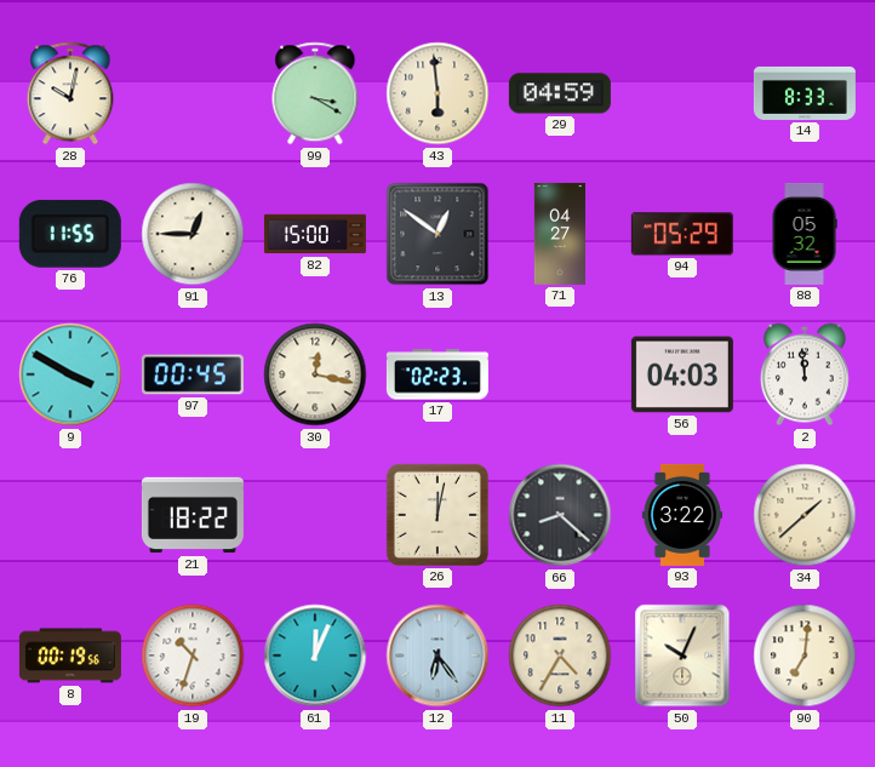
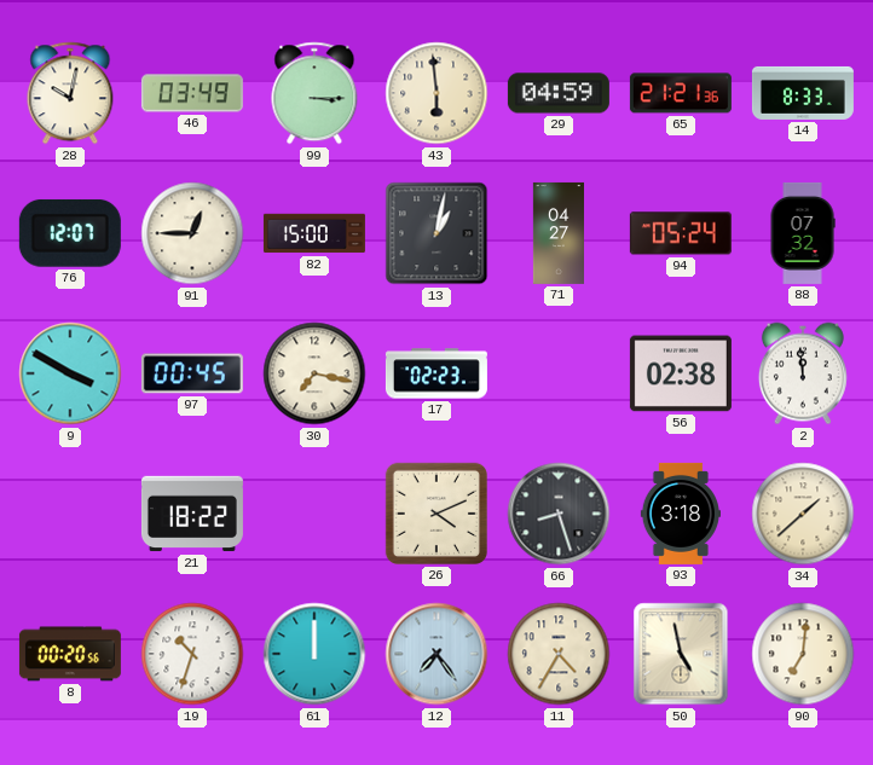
46: none -> 03:49
99: 3:20 -> 3:15
65: none -> 21:21
76: 11:55 -> 12:07
13: 12:51 -> 1:02
94: 05:29 -> 05:24
88: 05:32 -> 07:32
30: 12:17 -> 7:17
56: 04:03 -> 02:38
26: 12:02 -> 4:11
66: 8:22 -> 8:27
93: 3:22 -> 3:18
8: 00:19 -> 00:20
61: 12:04 -> 12:00
12: 6:24 -> 7:24
50: 10:04 -> 4:58
